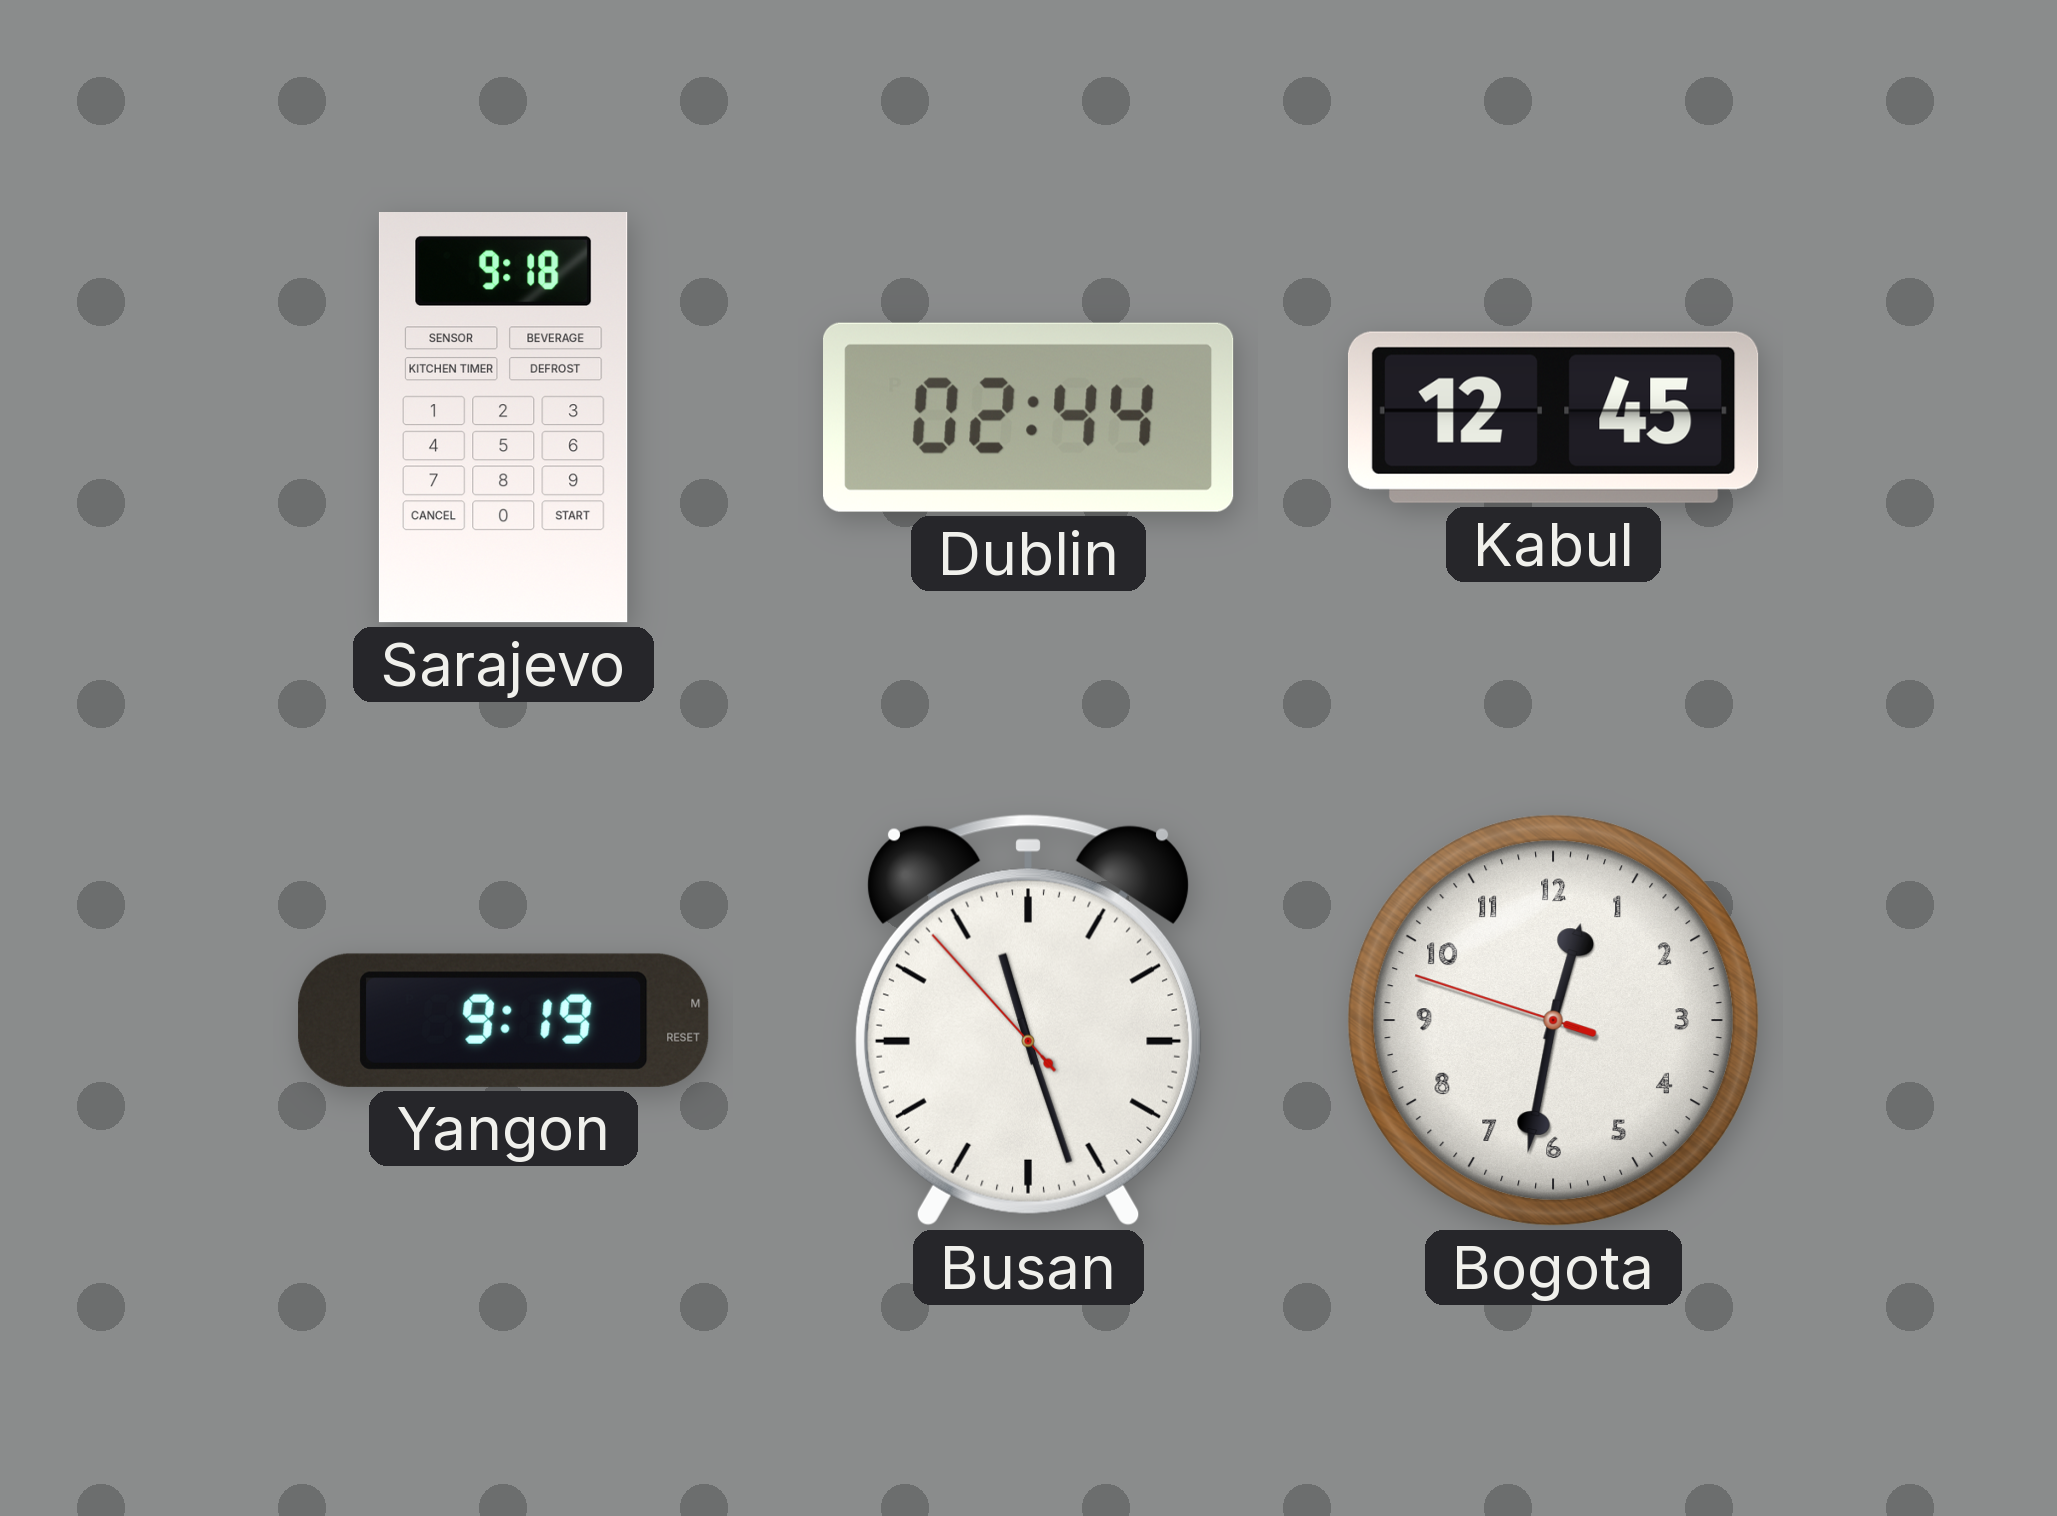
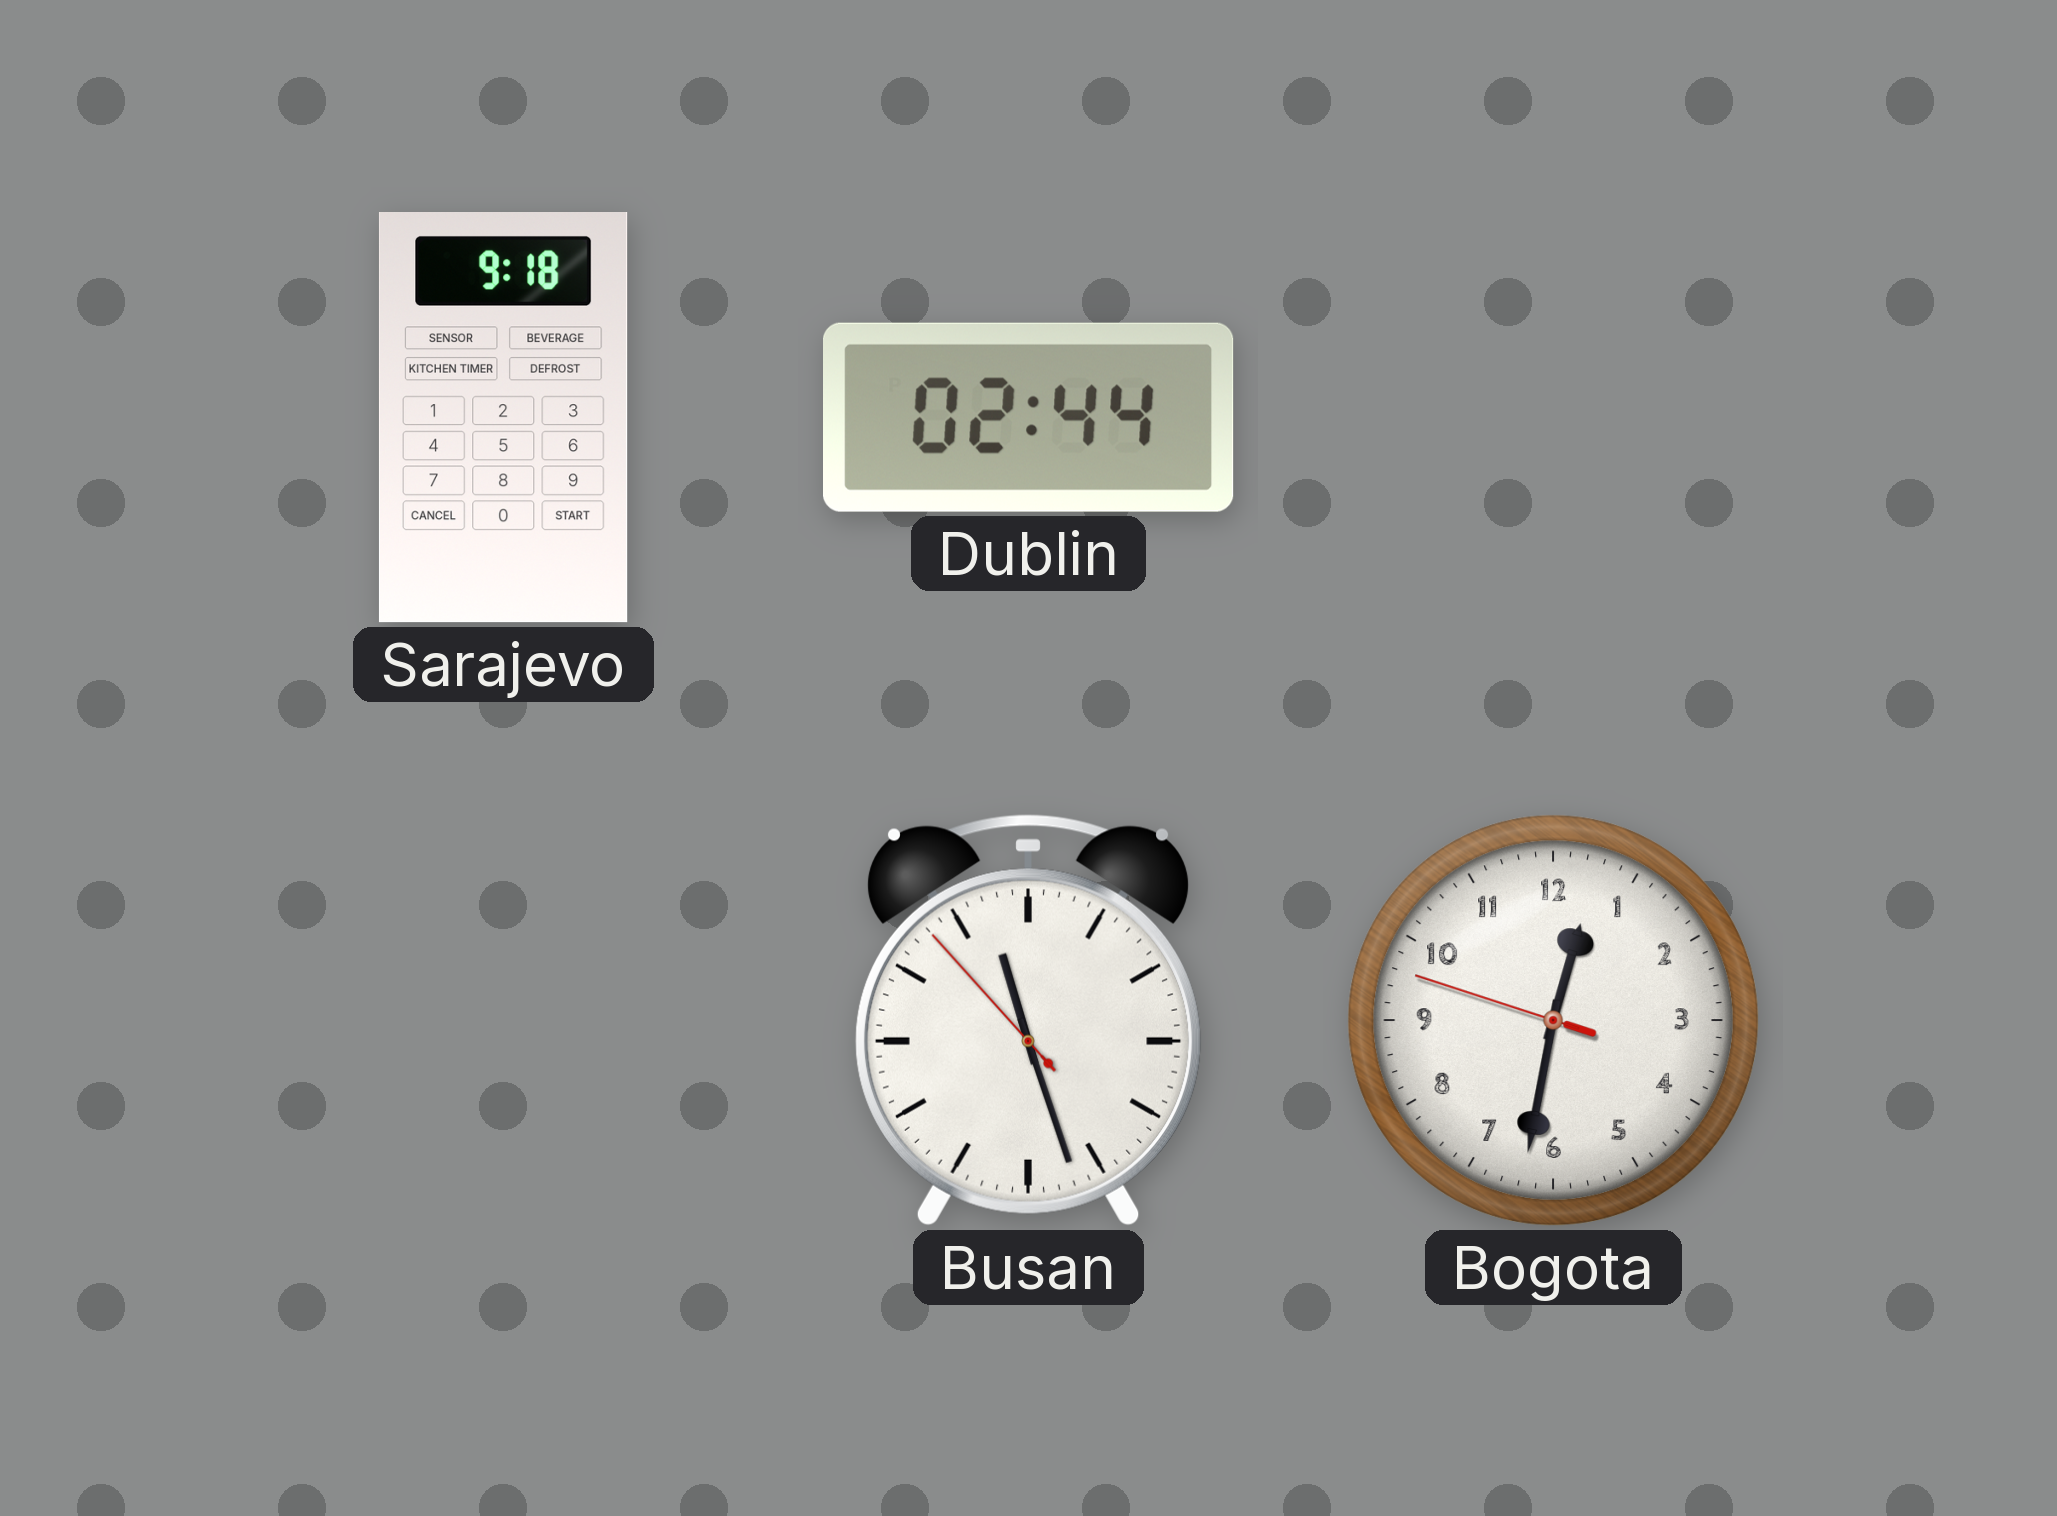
Kabul: 12:45 -> none
Yangon: 9:19 -> none
